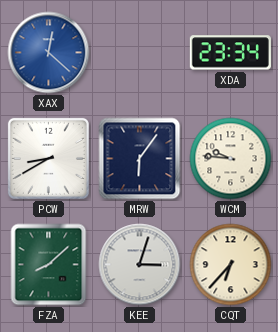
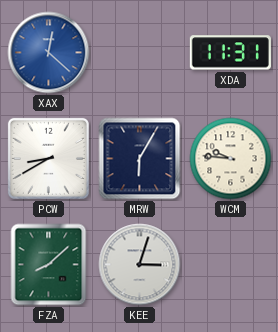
XDA: 23:34 -> 11:31
MRW: 6:06 -> 6:05
CQT: 6:37 -> none
